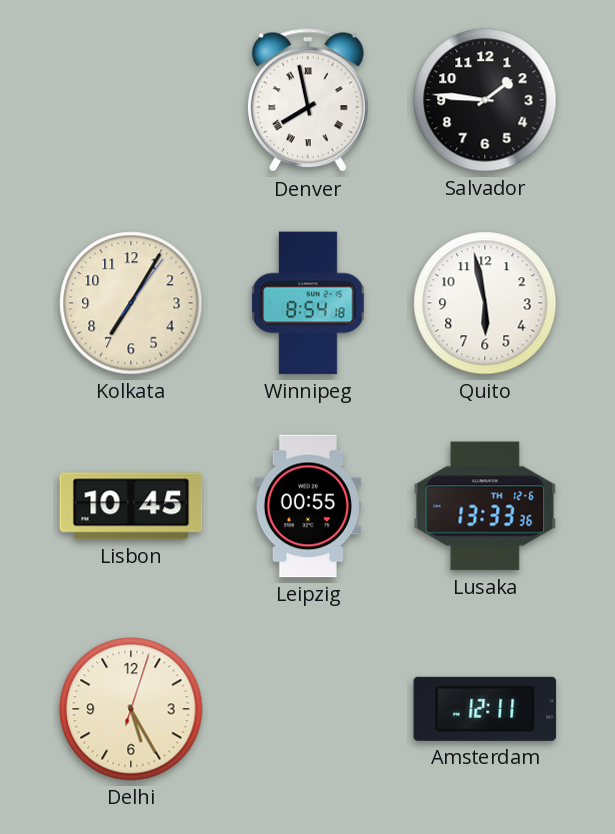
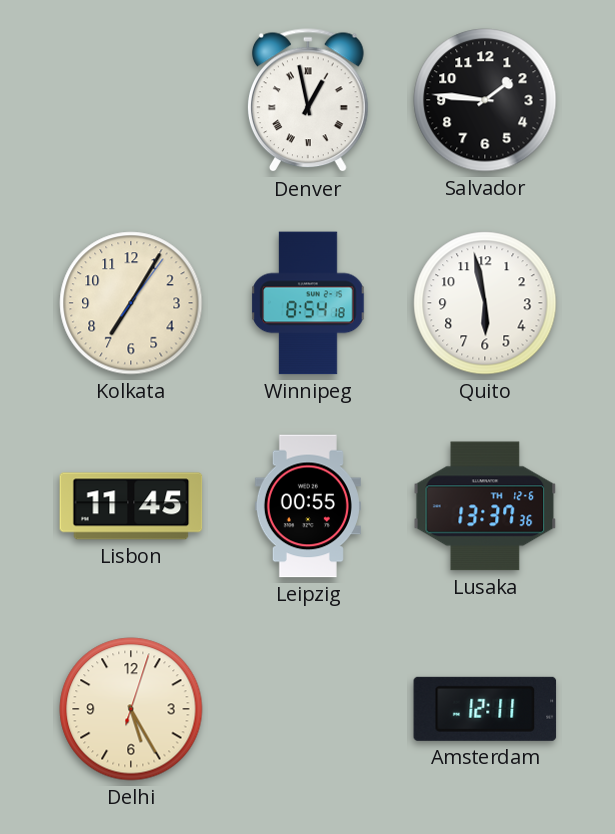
Denver: 7:58 -> 12:58
Lisbon: 10:45 -> 11:45
Lusaka: 13:33 -> 13:37
